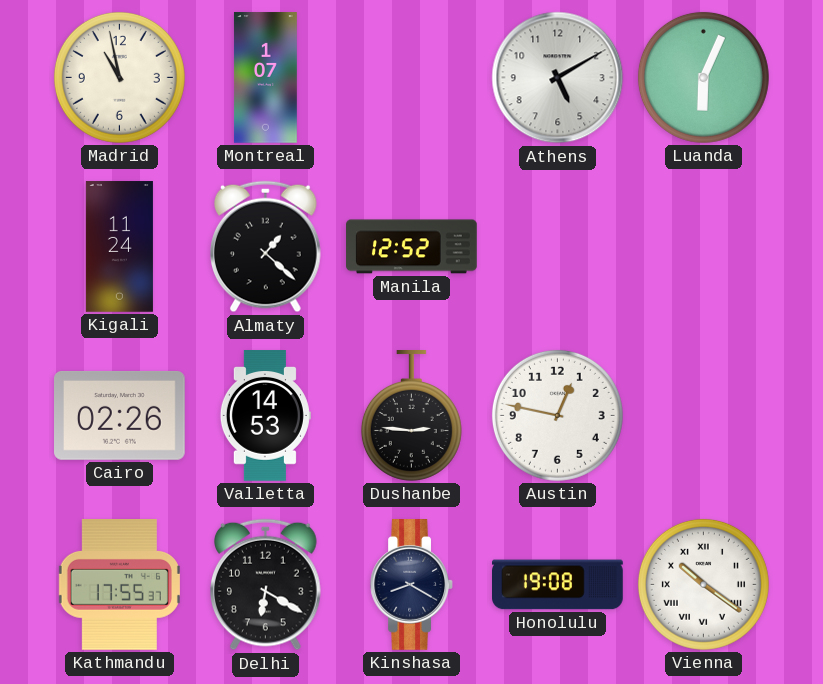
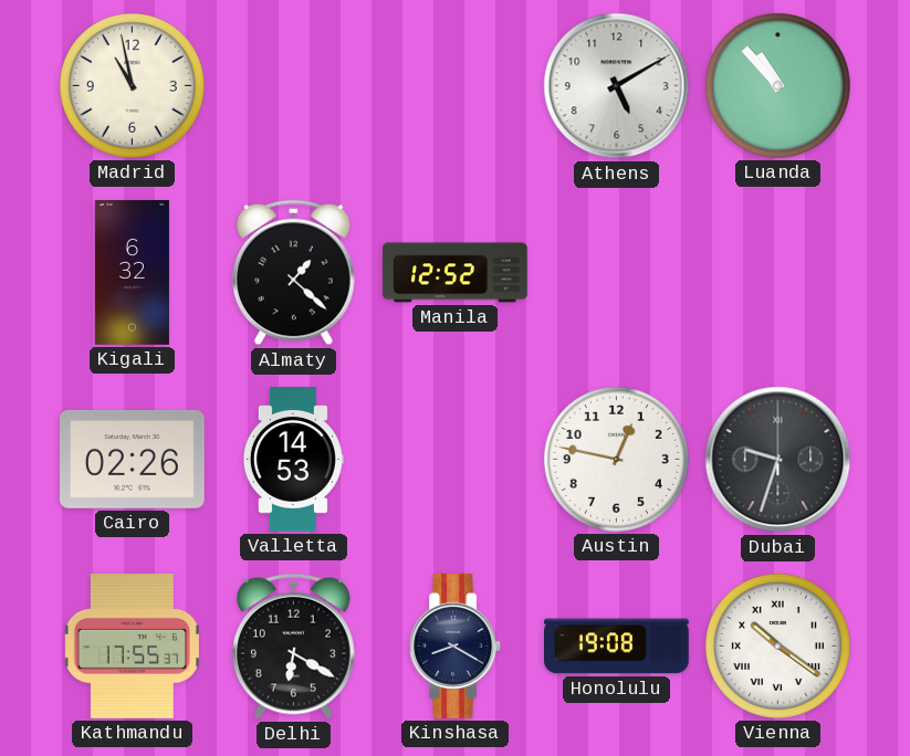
Montreal: 1:07 -> none
Luanda: 6:04 -> 10:53
Kigali: 11:24 -> 6:32
Dushanbe: 2:46 -> none
Dubai: none -> 9:33
